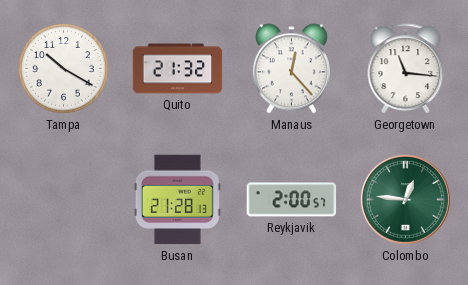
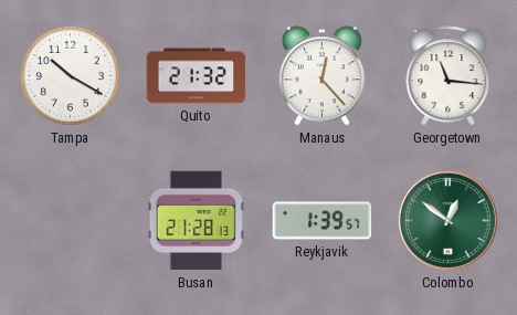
Reykjavik: 2:00 -> 1:39
Colombo: 12:46 -> 12:51
